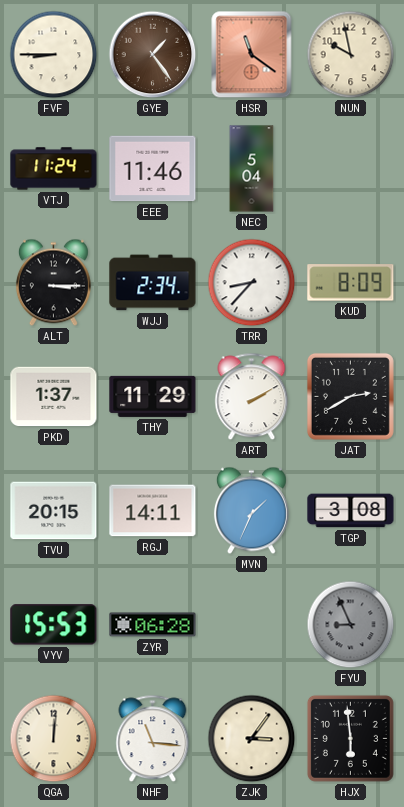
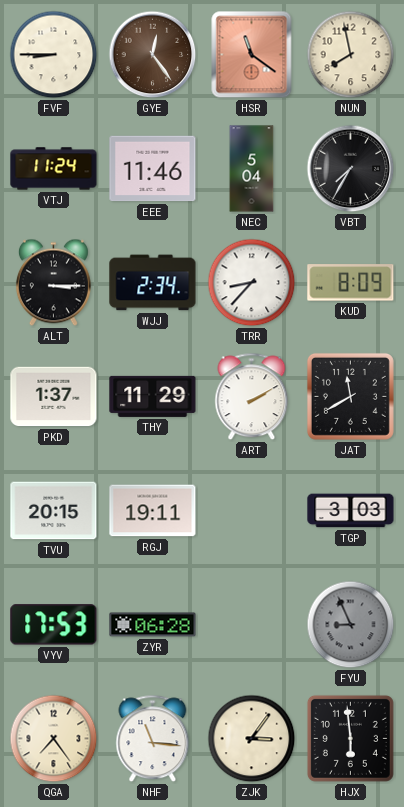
GYE: 1:24 -> 12:24
NUN: 9:58 -> 7:58
VBT: none -> 7:35
JAT: 2:40 -> 11:40
RGJ: 14:11 -> 19:11
MVN: 1:34 -> none
TGP: 3:08 -> 3:03
VYV: 15:53 -> 17:53
QGA: 12:01 -> 7:24
